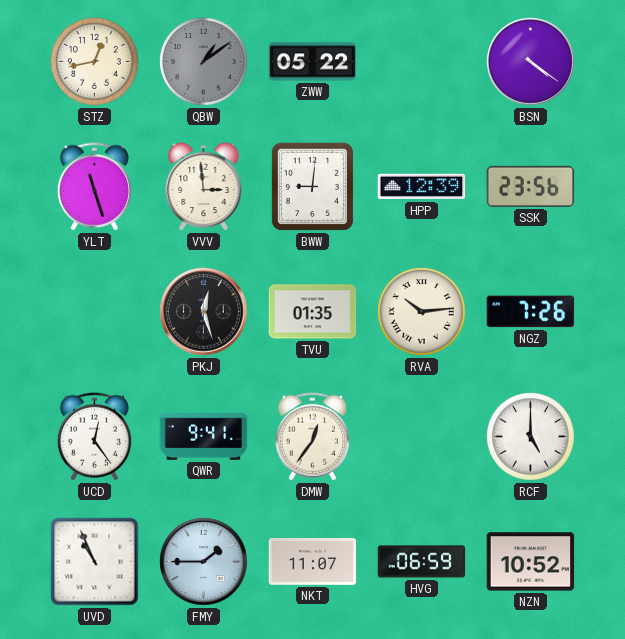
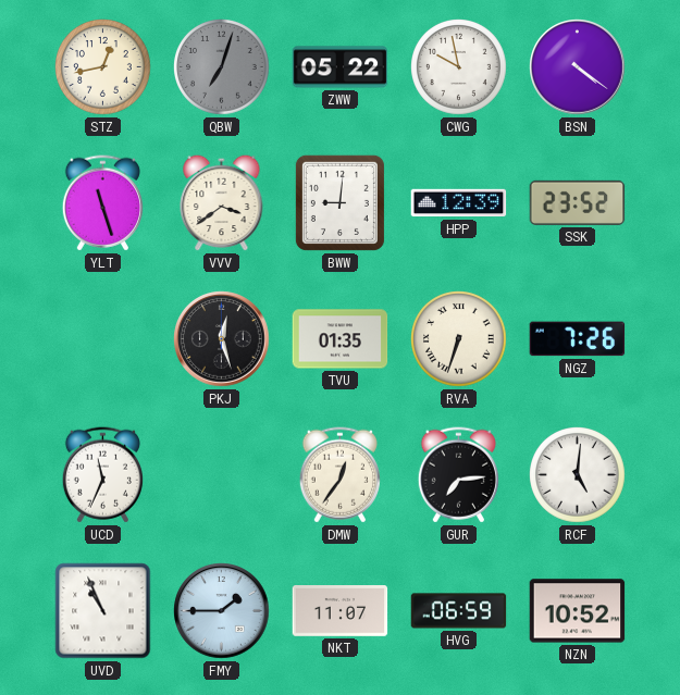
QBW: 1:09 -> 7:03
CWG: none -> 9:58
VVV: 2:59 -> 3:39
SSK: 23:56 -> 23:52
RVA: 10:14 -> 6:33
UCD: 12:24 -> 11:34
QWR: 9:41 -> none
GUR: none -> 7:14
RCF: 5:00 -> 5:01
